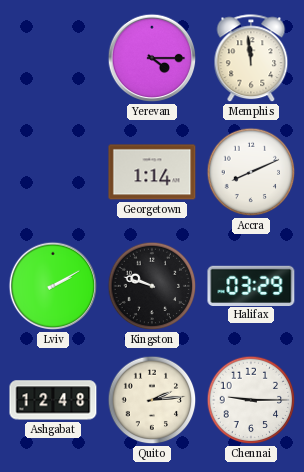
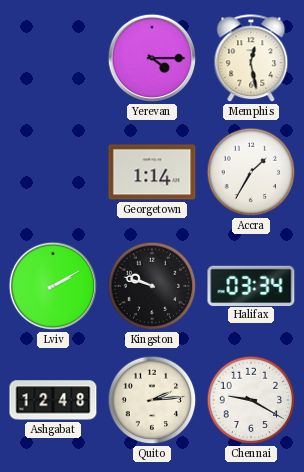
Memphis: 11:59 -> 12:28
Accra: 8:11 -> 1:35
Halifax: 03:29 -> 03:34
Chennai: 9:15 -> 9:20
